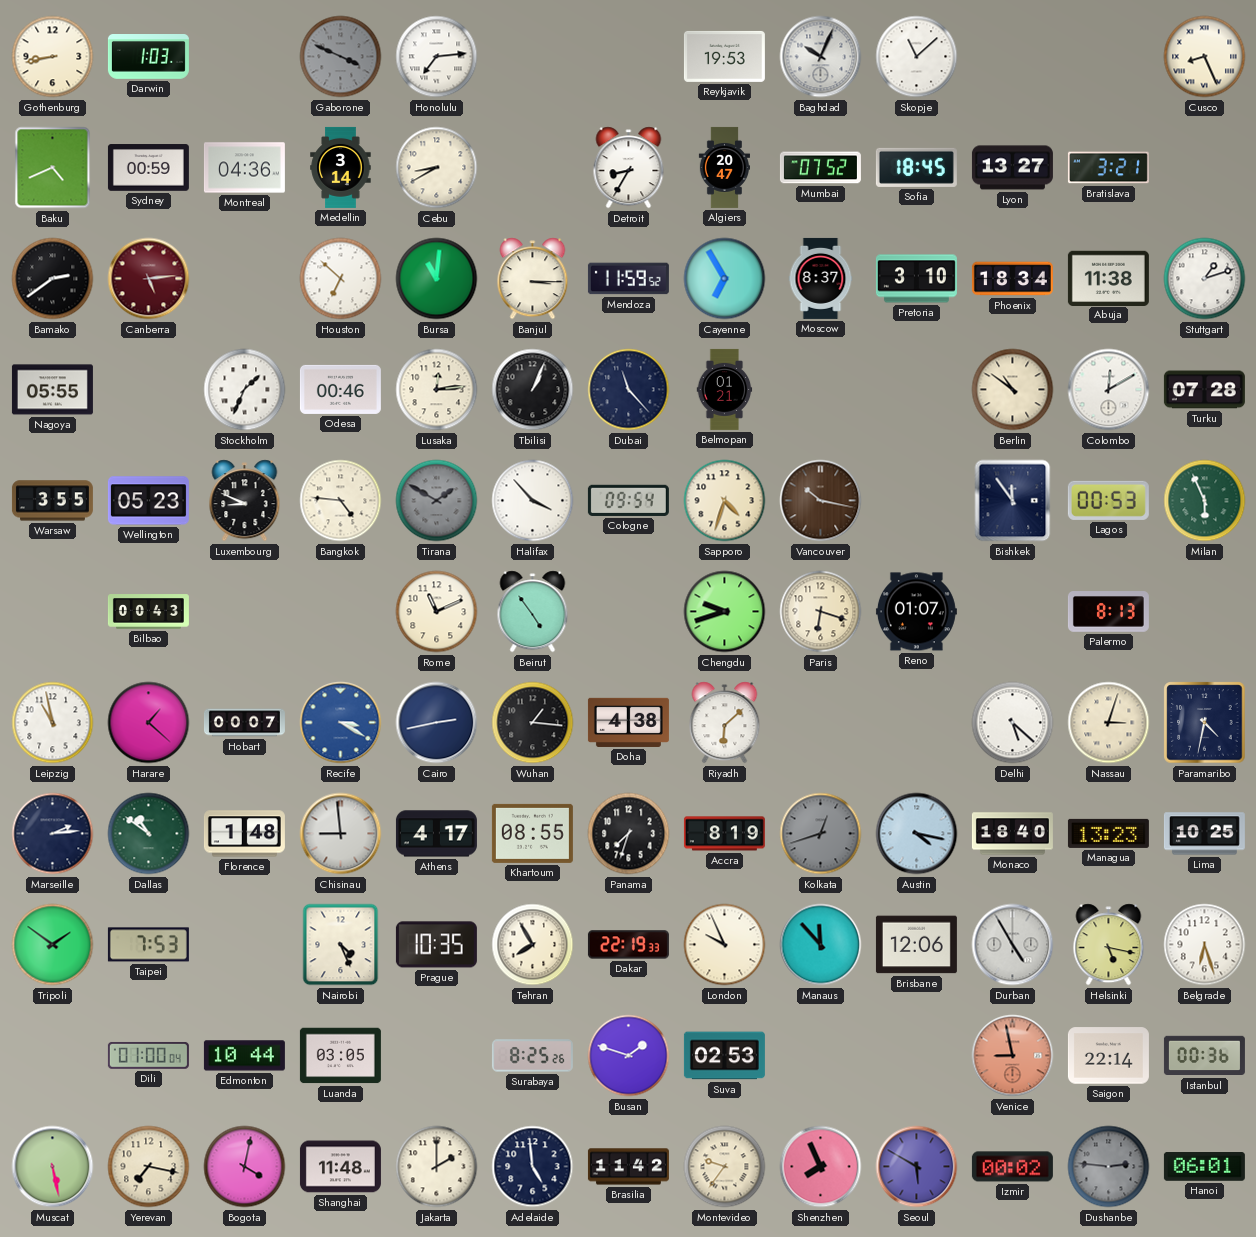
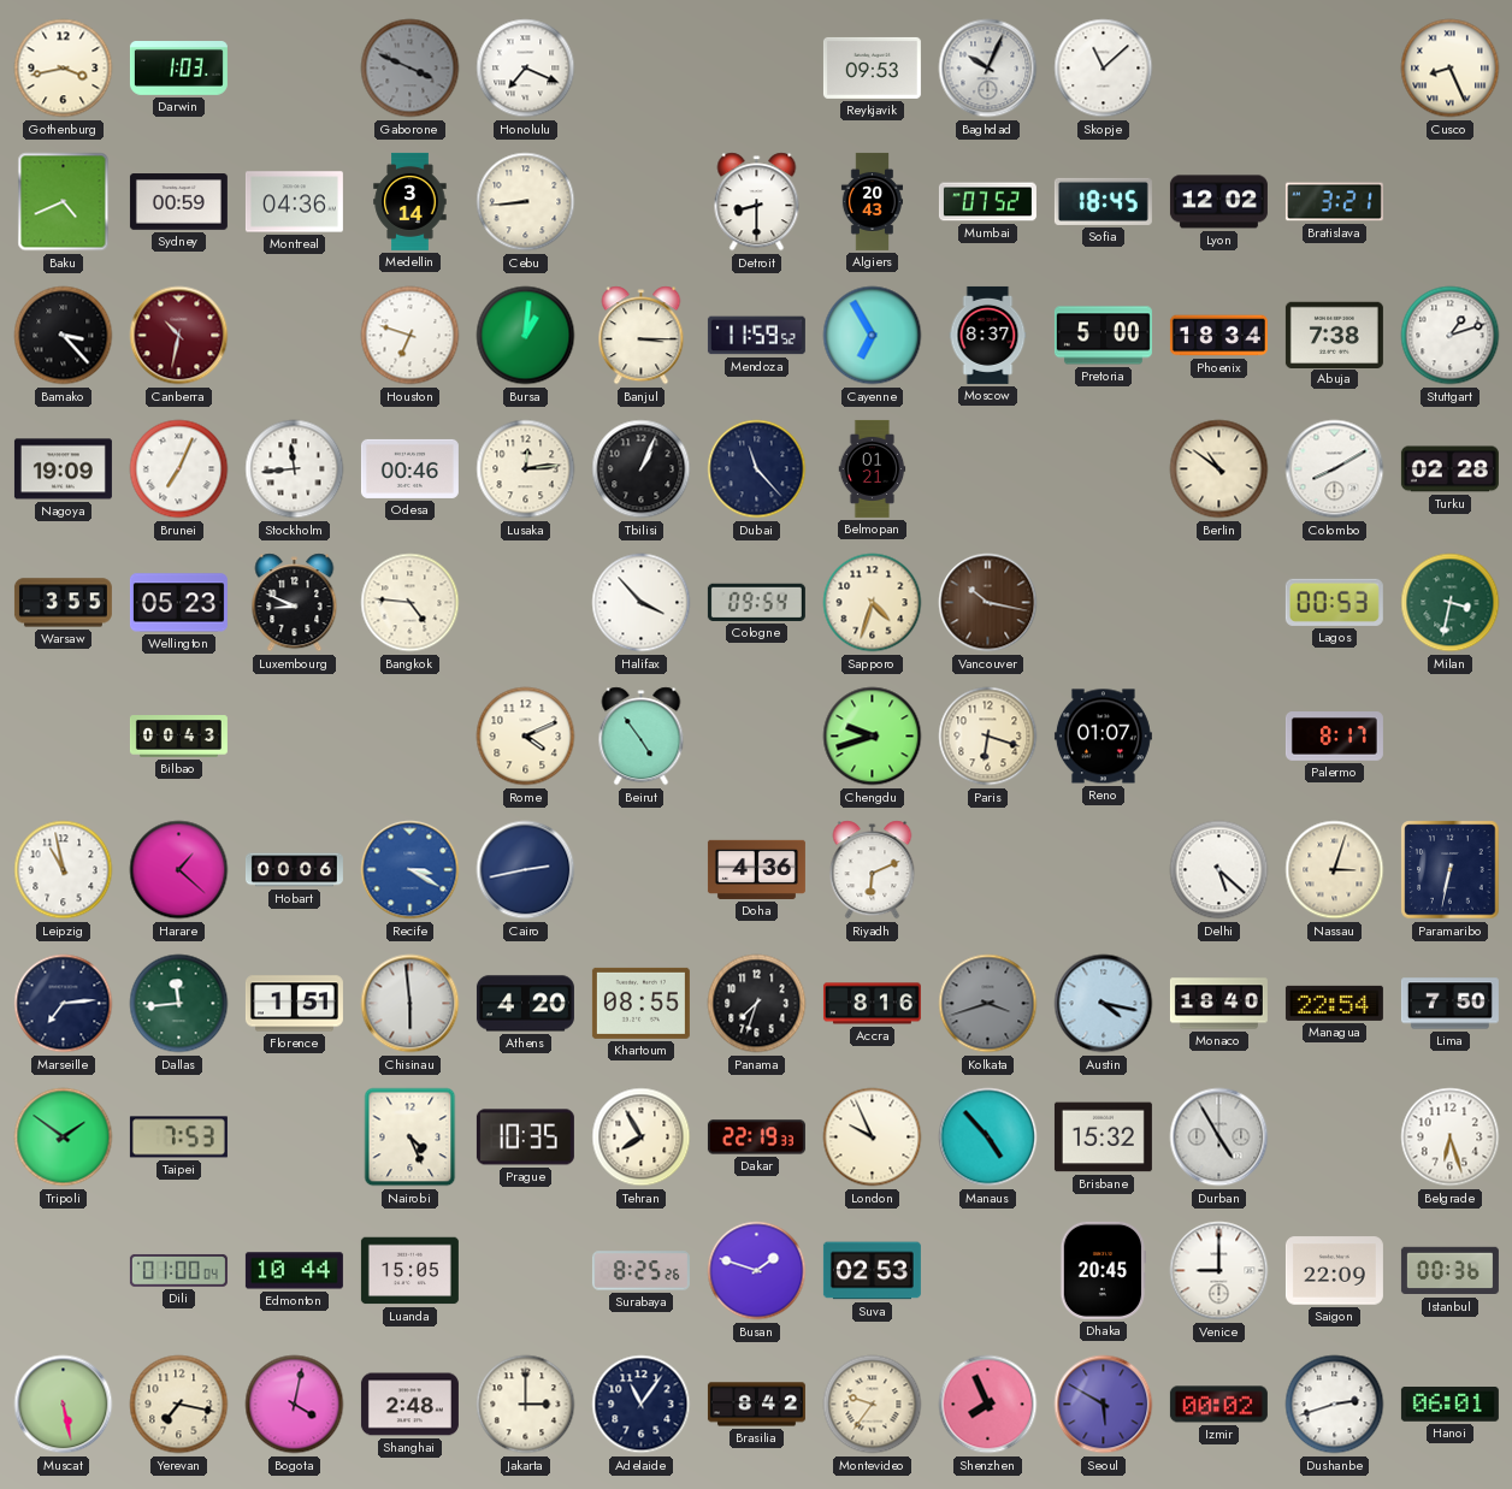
Gothenburg: 8:43 -> 3:43
Honolulu: 7:14 -> 7:19
Reykjavik: 19:53 -> 09:53
Cebu: 8:40 -> 8:44
Detroit: 8:35 -> 8:30
Algiers: 20:47 -> 20:43
Lyon: 13:27 -> 12:02
Bamako: 2:39 -> 3:23
Canberra: 5:14 -> 10:32
Houston: 6:52 -> 6:48
Bursa: 11:01 -> 1:01
Pretoria: 3:10 -> 5:00
Abuja: 11:38 -> 7:38
Nagoya: 05:55 -> 19:09
Brunei: none -> 7:04
Stockholm: 1:34 -> 11:44
Colombo: 12:10 -> 8:10
Turku: 07:28 -> 02:28
Tirana: 1:50 -> none
Bishkek: 11:54 -> none
Milan: 5:56 -> 3:32
Rome: 11:11 -> 4:11
Palermo: 8:13 -> 8:17
Hobart: 00:07 -> 00:06
Wuhan: 1:16 -> none
Doha: 4:38 -> 4:36
Riyadh: 6:08 -> 6:11
Paramaribo: 4:32 -> 6:32
Marseille: 2:14 -> 7:14
Dallas: 10:51 -> 11:44
Florence: 1:48 -> 1:51
Chisinau: 8:59 -> 5:59
Athens: 4:17 -> 4:20
Accra: 8:19 -> 8:16
Kolkata: 12:42 -> 3:42
Managua: 13:23 -> 22:54
Lima: 10:25 -> 7:50
Manaus: 11:53 -> 4:53
Brisbane: 12:06 -> 15:32
Helsinki: 5:17 -> none
Luanda: 03:05 -> 15:05
Dhaka: none -> 20:45
Venice: 8:58 -> 9:00
Venice dial: salmon -> white
Saigon: 22:14 -> 22:09
Shanghai: 11:48 -> 2:48
Jakarta: 2:00 -> 3:00
Adelaide: 4:59 -> 11:06
Brasilia: 11:42 -> 8:42
Dushanbe: 2:46 -> 2:42
Dushanbe dial: grey -> white
